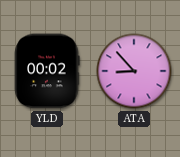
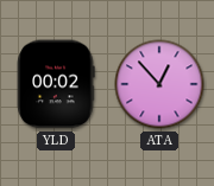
ATA: 8:53 -> 12:53
